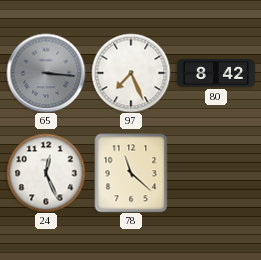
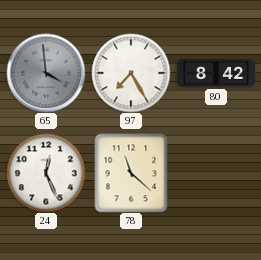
65: 3:16 -> 3:59
97: 7:26 -> 7:25
